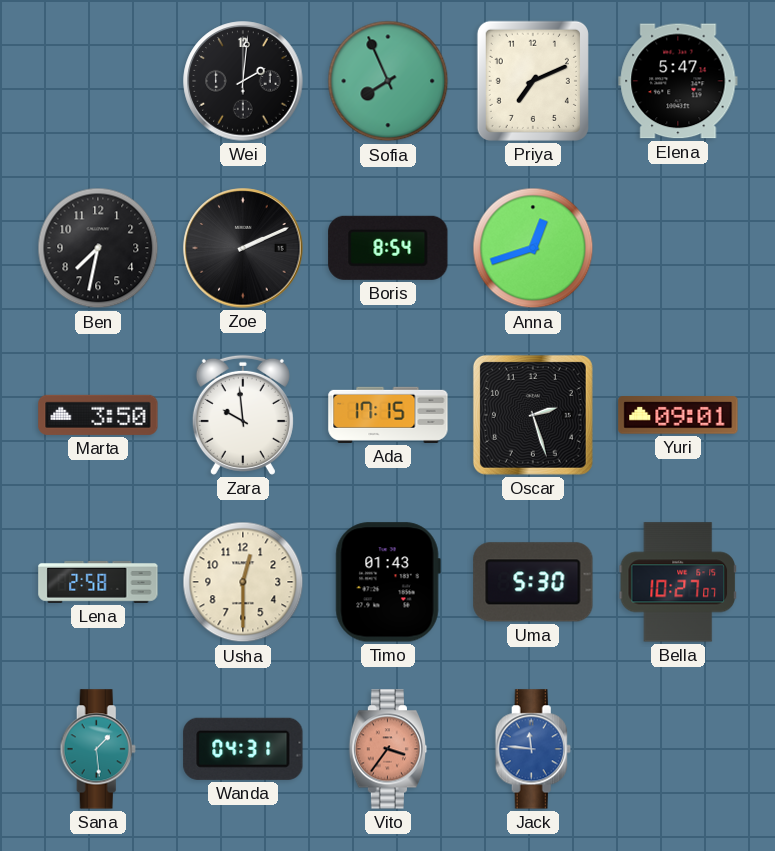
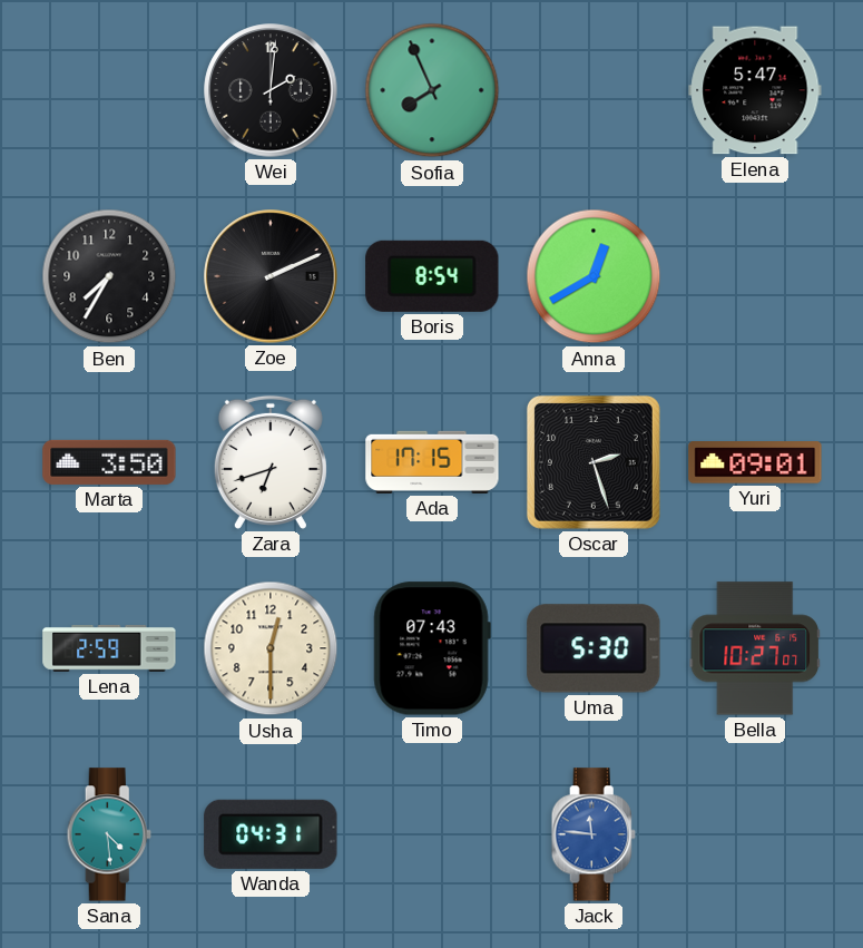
Priya: 7:11 -> none
Ben: 7:32 -> 7:35
Anna: 12:42 -> 12:40
Zara: 9:59 -> 6:42
Lena: 2:58 -> 2:59
Timo: 01:43 -> 07:43
Sana: 1:29 -> 4:29
Vito: 3:36 -> none
